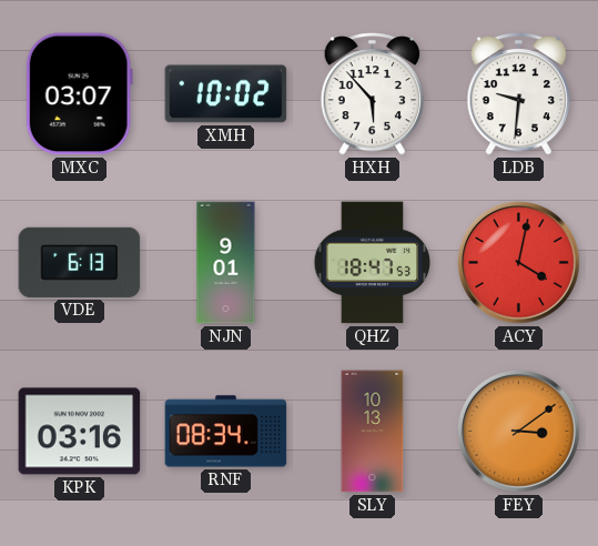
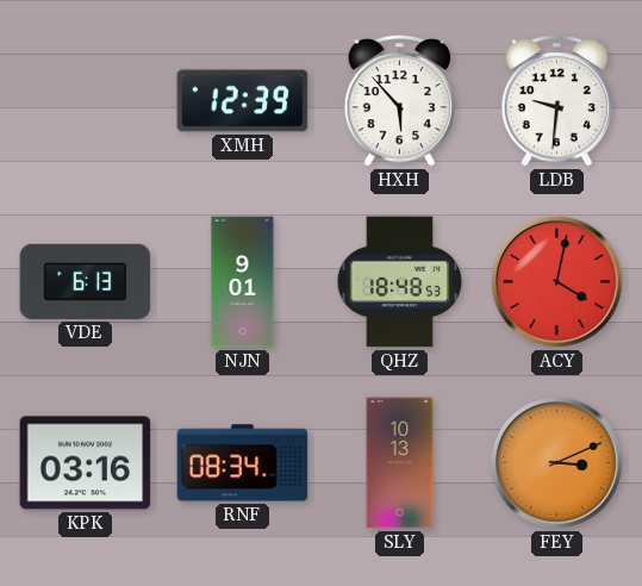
MXC: 03:07 -> none
XMH: 10:02 -> 12:39
QHZ: 18:47 -> 18:48
FEY: 3:09 -> 3:11
